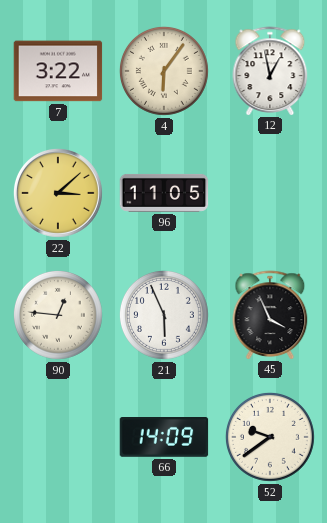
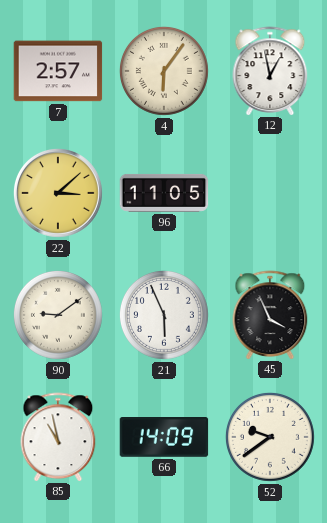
7: 3:22 -> 2:57
90: 12:46 -> 9:09
85: none -> 10:58
